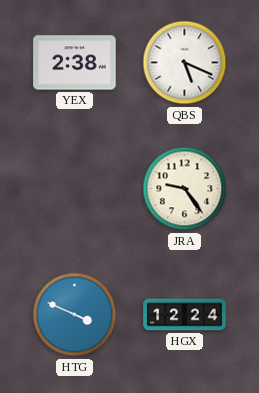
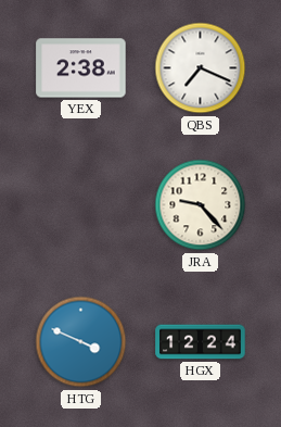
QBS: 5:19 -> 7:19
JRA: 9:24 -> 9:23
